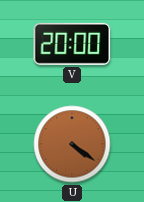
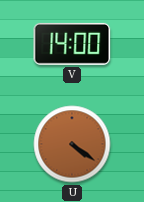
V: 20:00 -> 14:00
